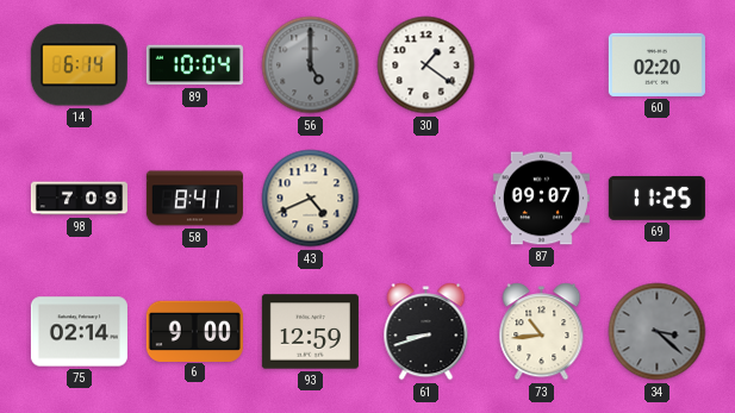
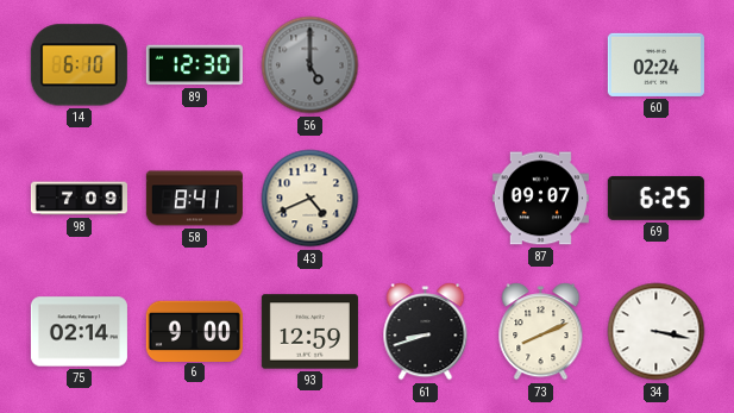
14: 6:14 -> 6:10
89: 10:04 -> 12:30
30: 1:21 -> none
60: 02:20 -> 02:24
69: 11:25 -> 6:25
73: 10:44 -> 8:11
34: 3:22 -> 3:17
34 dial: grey -> white
